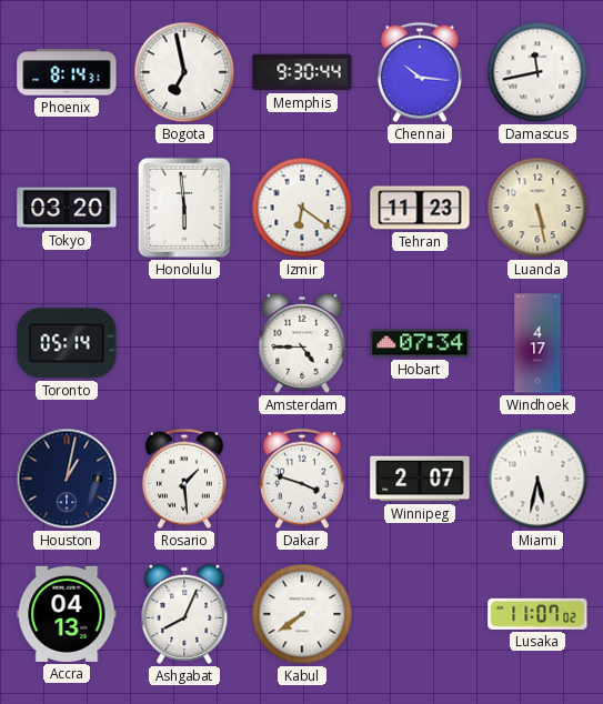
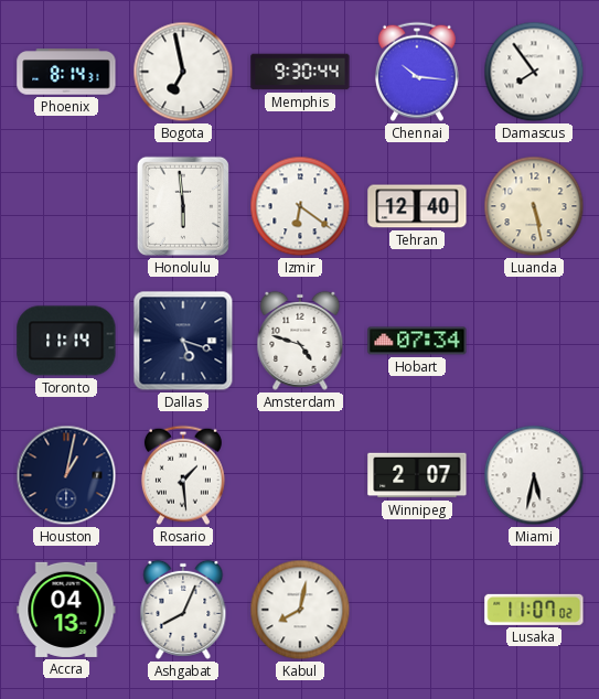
Damascus: 11:43 -> 7:54
Tokyo: 03:20 -> none
Tehran: 11:23 -> 12:40
Toronto: 05:14 -> 11:14
Dallas: none -> 5:18
Amsterdam: 4:45 -> 4:48
Windhoek: 4:17 -> none
Dakar: 3:48 -> none
Kabul: 7:39 -> 8:02
